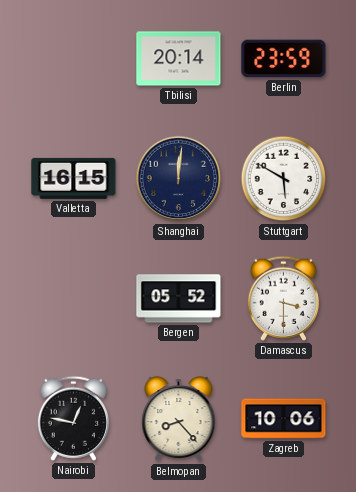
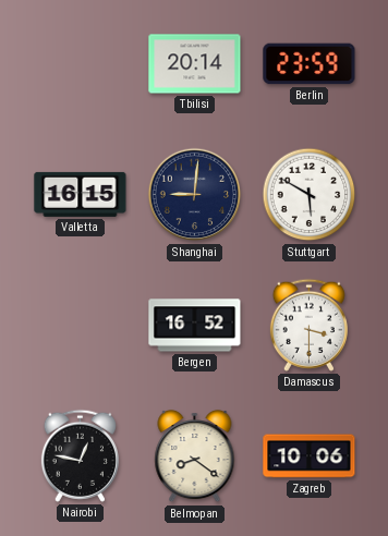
Shanghai: 12:01 -> 9:01
Bergen: 05:52 -> 16:52
Belmopan: 8:23 -> 8:21
